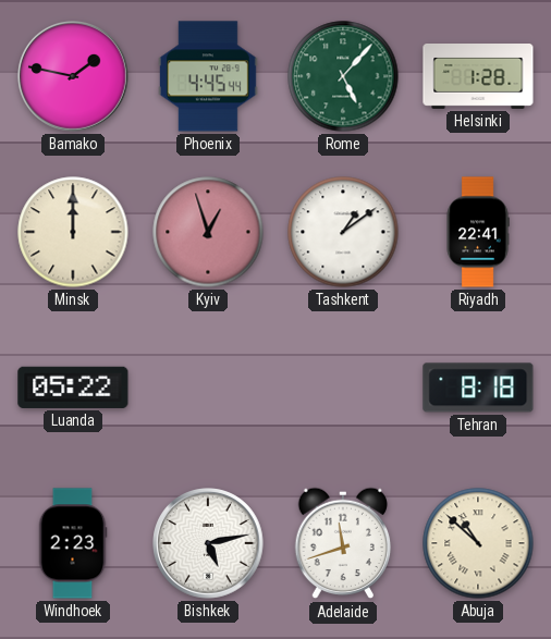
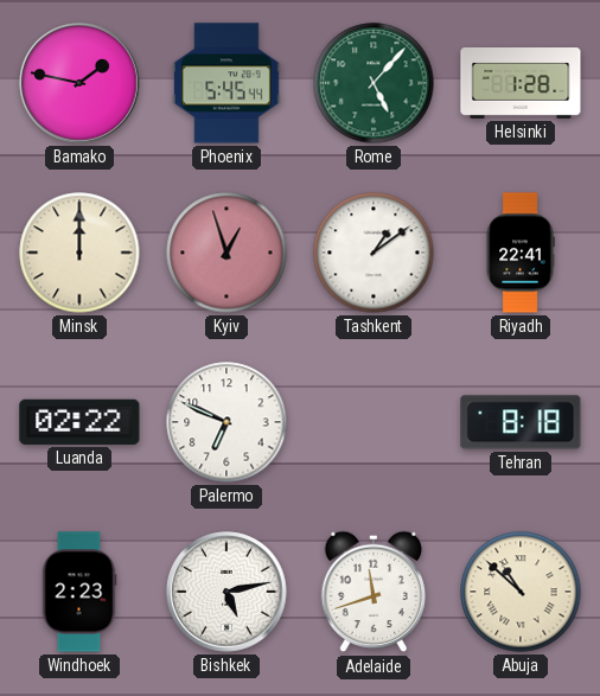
Phoenix: 4:45 -> 5:45
Luanda: 05:22 -> 02:22
Palermo: none -> 6:49
